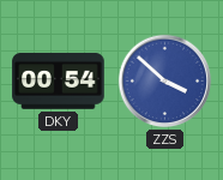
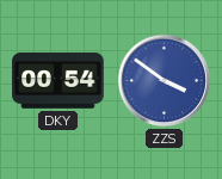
ZZS: 3:52 -> 3:51
